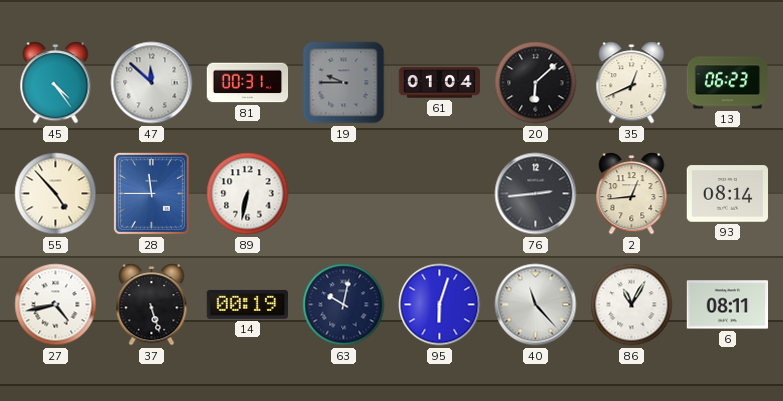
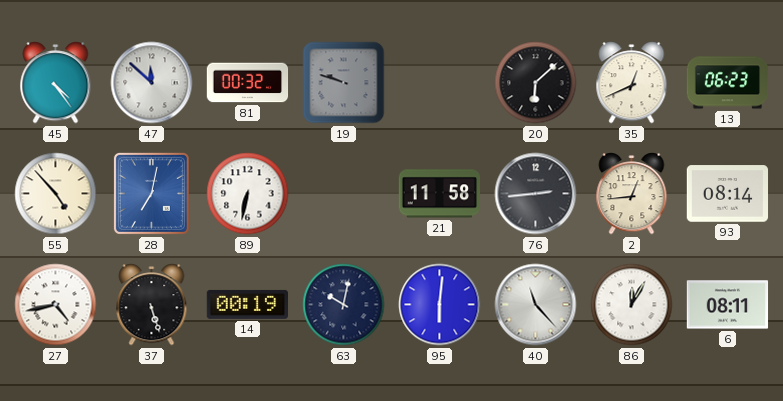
81: 00:31 -> 00:32
19: 9:45 -> 9:48
61: 01:04 -> none
28: 11:45 -> 7:02
21: none -> 11:58
95: 6:03 -> 6:01
86: 11:05 -> 12:05
